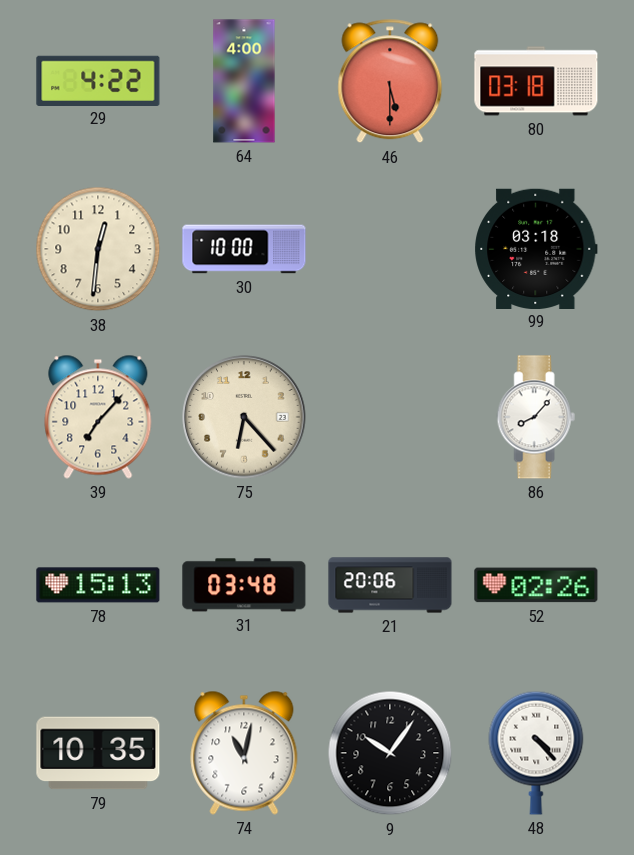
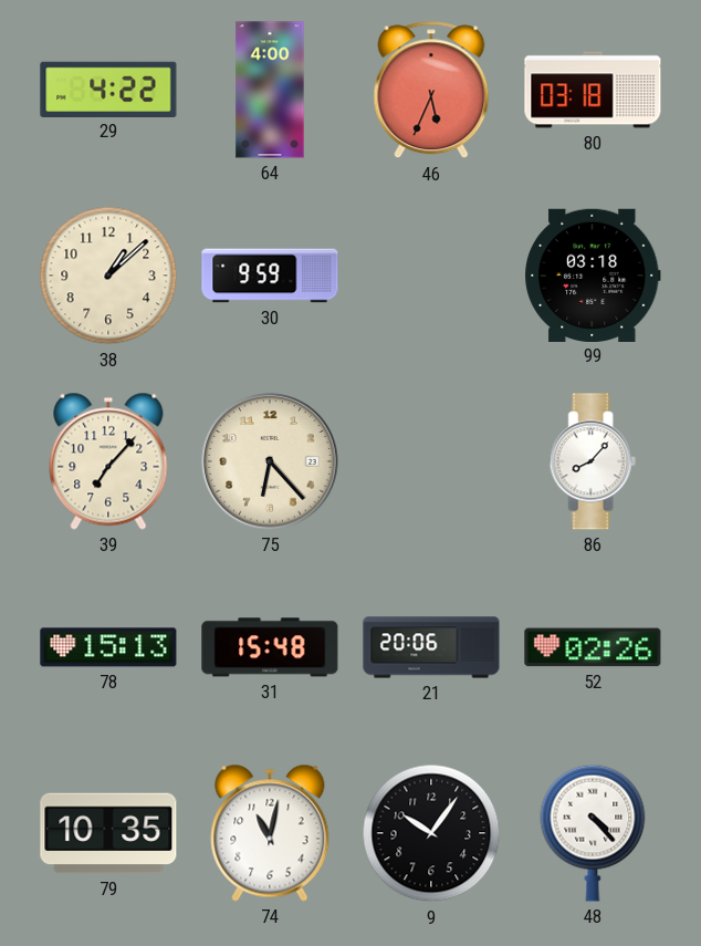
46: 5:30 -> 5:34
38: 12:31 -> 1:08
30: 10:00 -> 9:59
31: 03:48 -> 15:48
